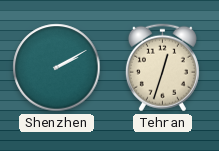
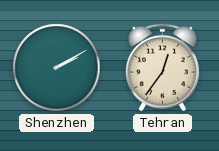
Tehran: 12:33 -> 12:36
